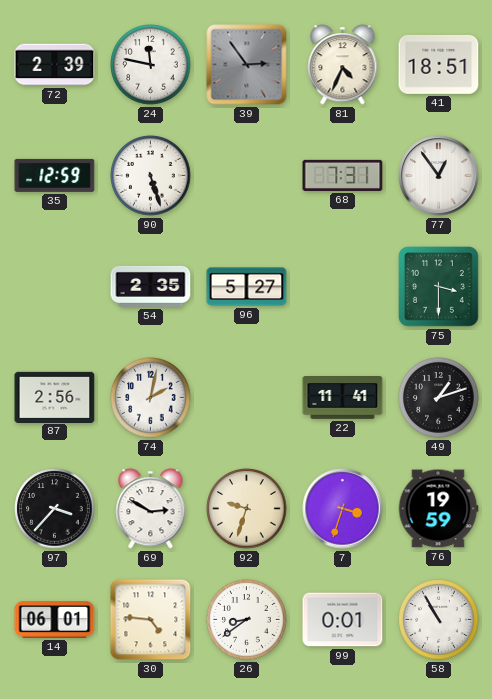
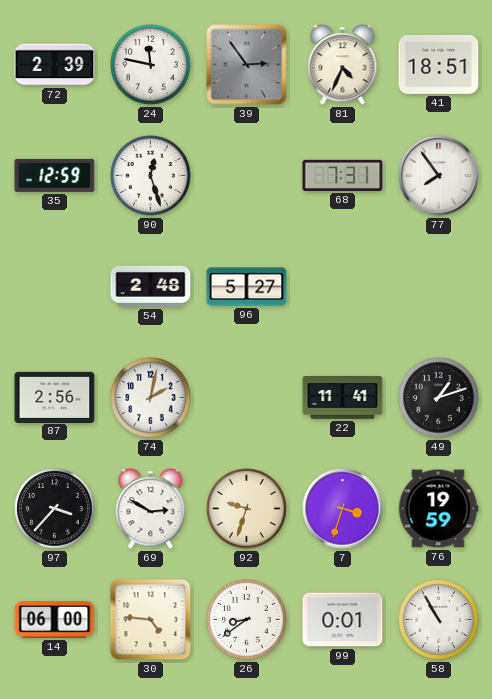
90: 5:27 -> 12:27
77: 12:54 -> 7:54
54: 2:35 -> 2:48
75: 3:30 -> none
14: 06:01 -> 06:00
